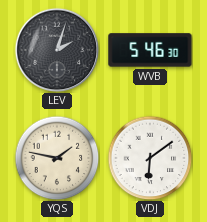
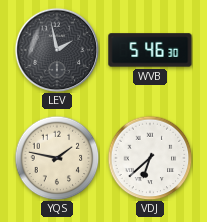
LEV: 2:03 -> 1:58
VDJ: 6:09 -> 6:38
